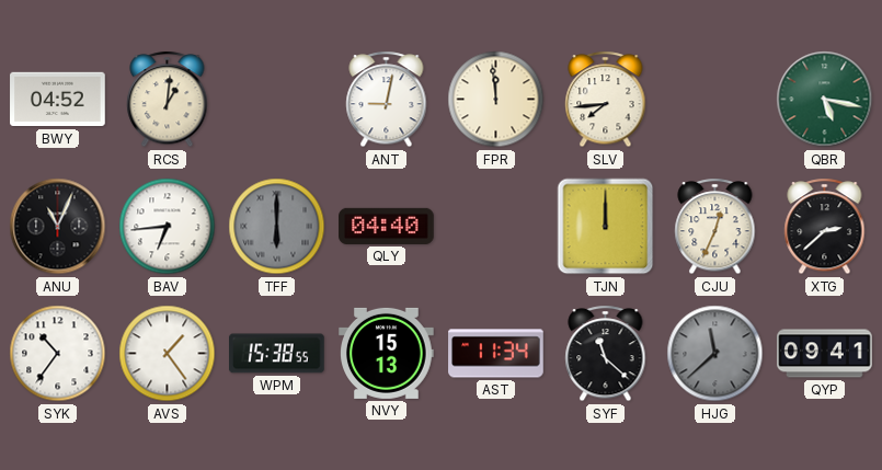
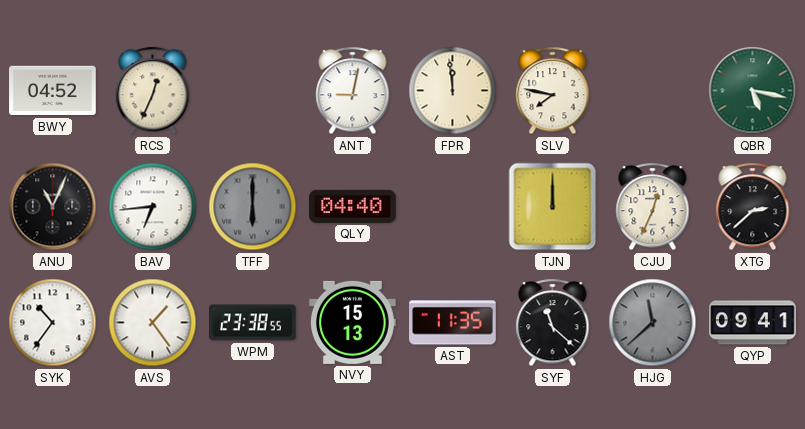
RCS: 1:01 -> 12:34
SLV: 7:44 -> 7:47
WPM: 15:38 -> 23:38
AST: 11:34 -> 11:35
